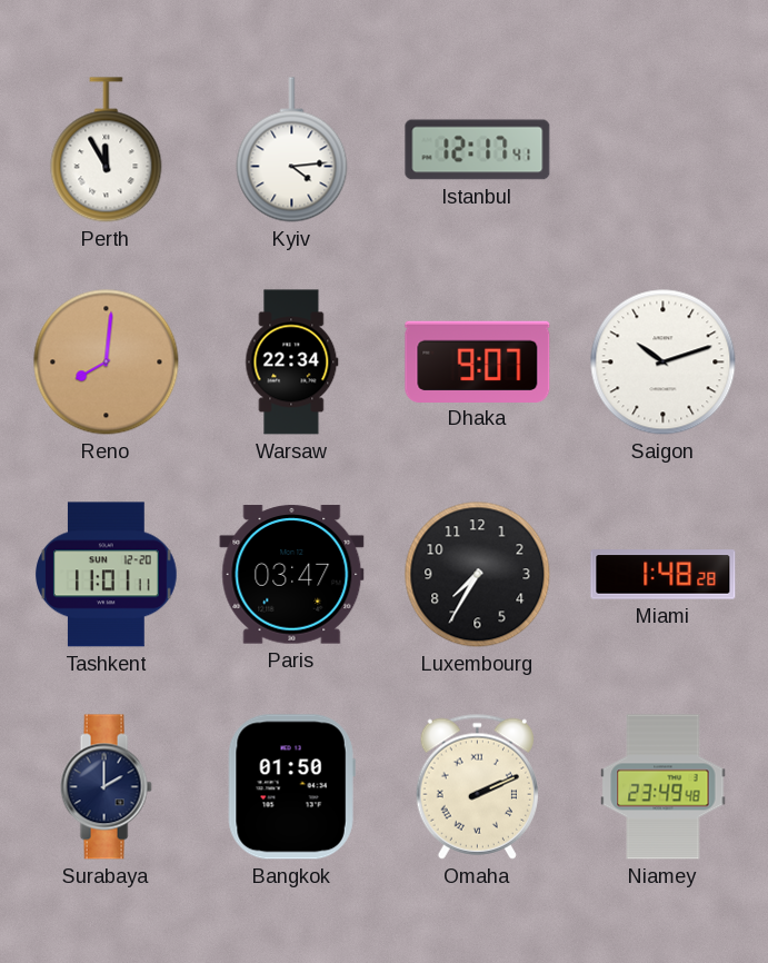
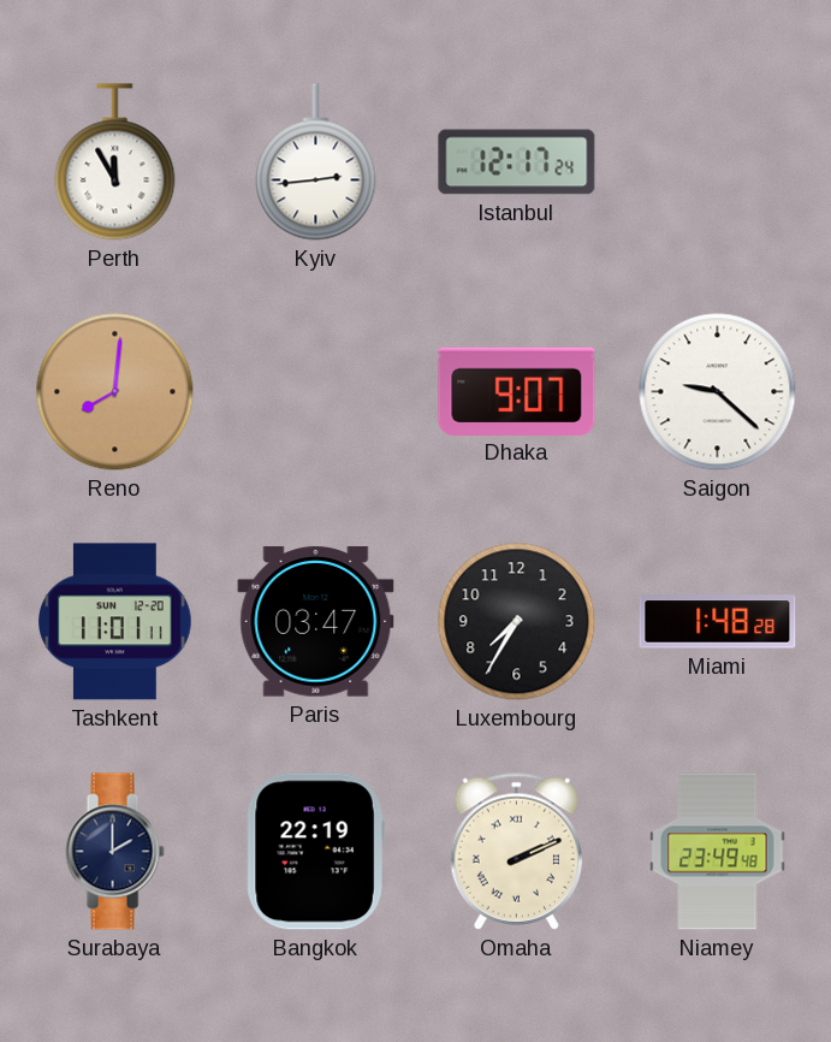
Kyiv: 4:14 -> 2:44
Istanbul: 12:17:41 -> 12:17:24
Warsaw: 22:34 -> none
Saigon: 10:12 -> 9:22
Bangkok: 01:50 -> 22:19
